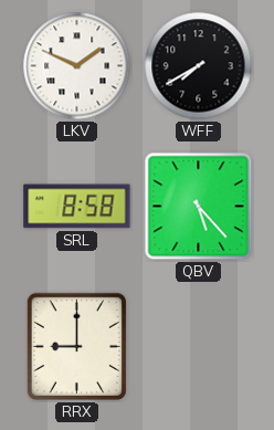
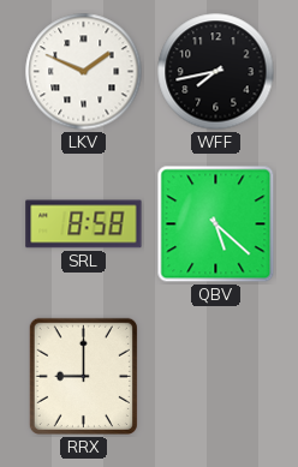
WFF: 7:40 -> 7:43
QBV: 5:23 -> 5:22
